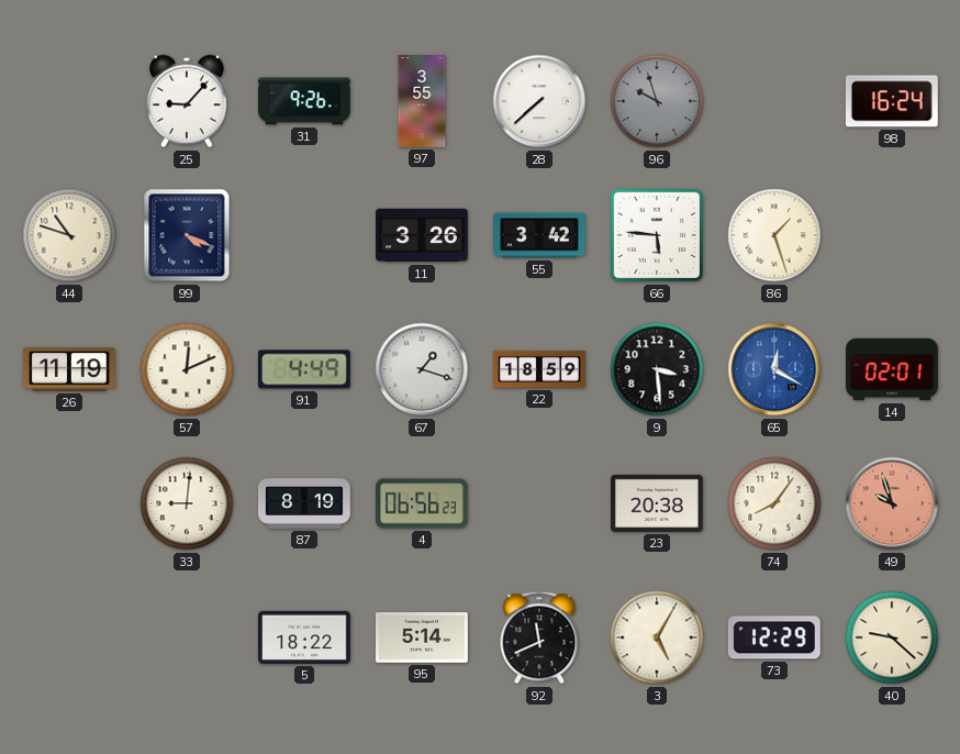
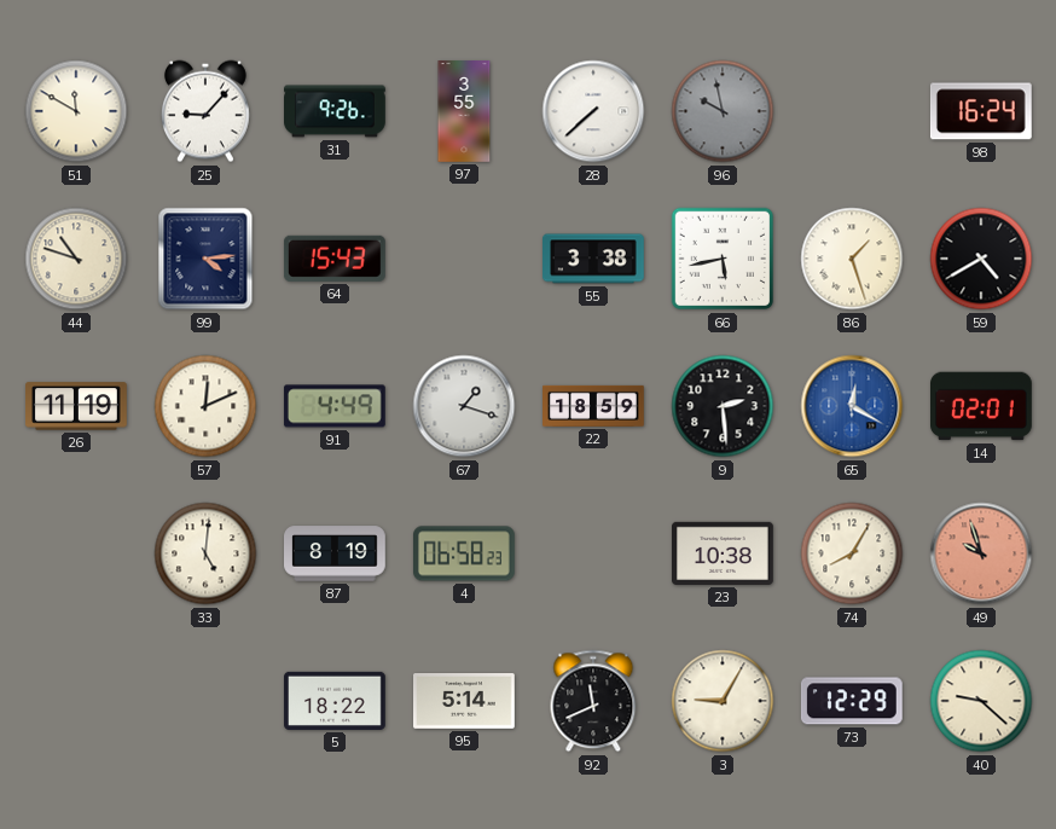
51: none -> 11:50
96: 9:57 -> 9:58
99: 4:19 -> 4:14
64: none -> 15:43
11: 3:26 -> none
55: 3:42 -> 3:38
66: 5:46 -> 5:43
59: none -> 4:40
9: 3:29 -> 2:29
33: 9:01 -> 5:01
4: 06:56 -> 06:58
23: 20:38 -> 10:38
74: 8:06 -> 8:05
3: 5:05 -> 9:05
